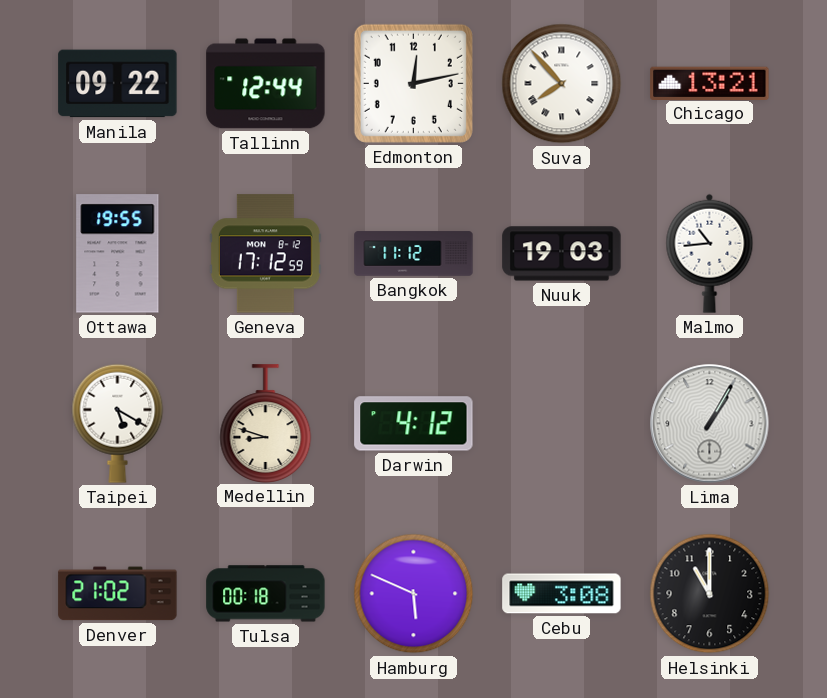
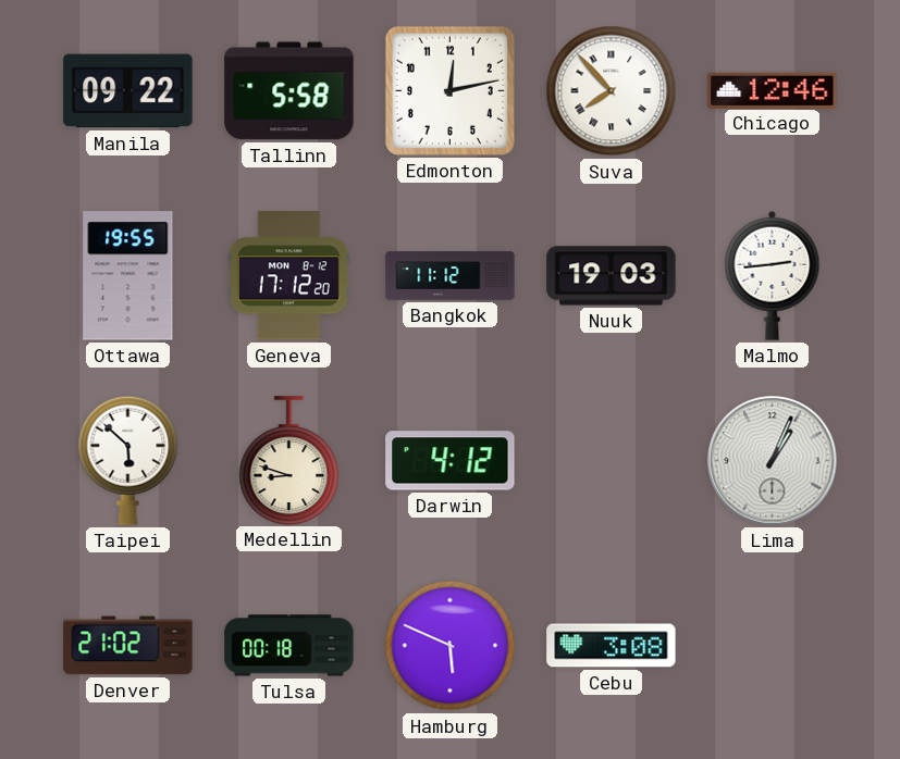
Tallinn: 12:44 -> 5:58
Chicago: 13:21 -> 12:46
Geneva: 17:12:59 -> 17:12:20
Malmo: 10:44 -> 2:44
Taipei: 5:20 -> 5:52
Lima: 1:05 -> 1:04
Helsinki: 11:00 -> none
